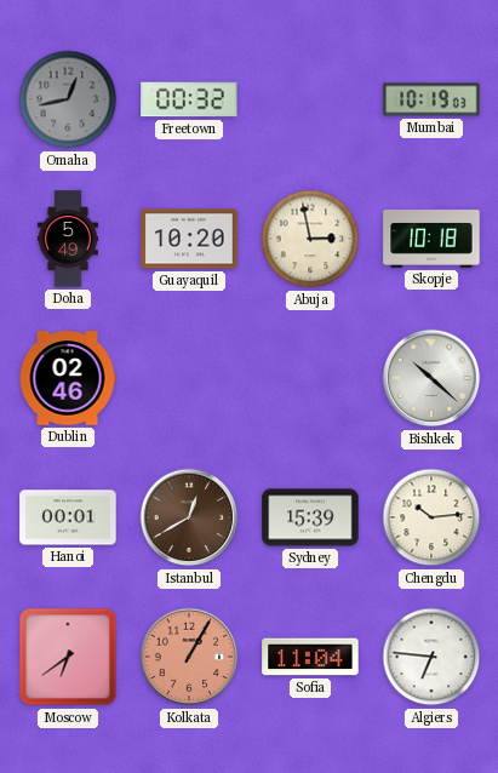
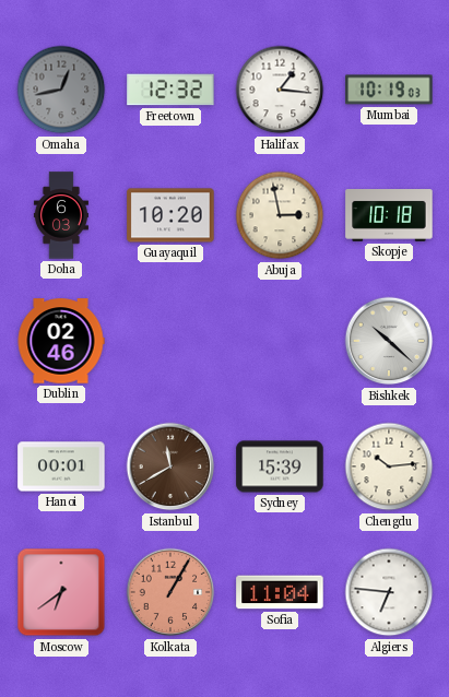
Freetown: 00:32 -> 12:32
Halifax: none -> 1:16
Doha: 5:49 -> 6:03
Istanbul: 12:40 -> 11:40
